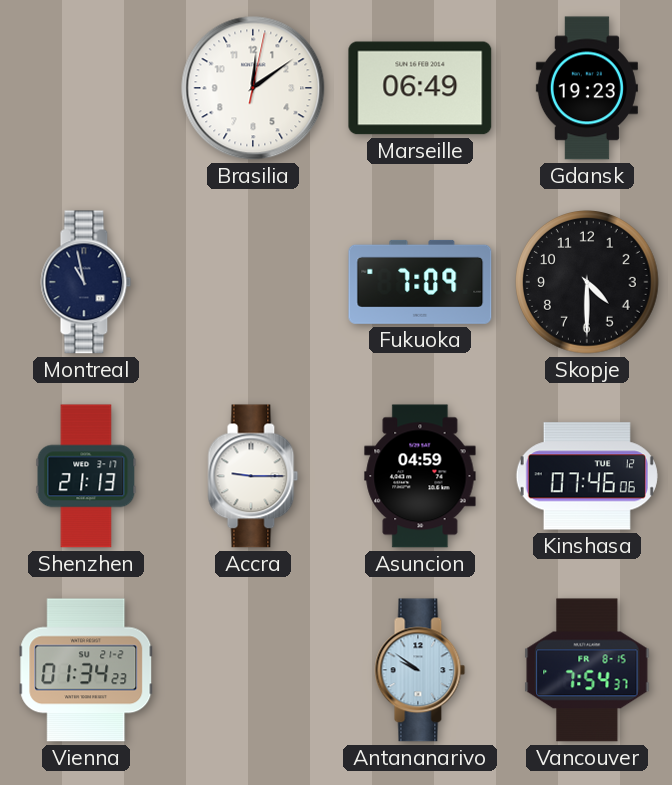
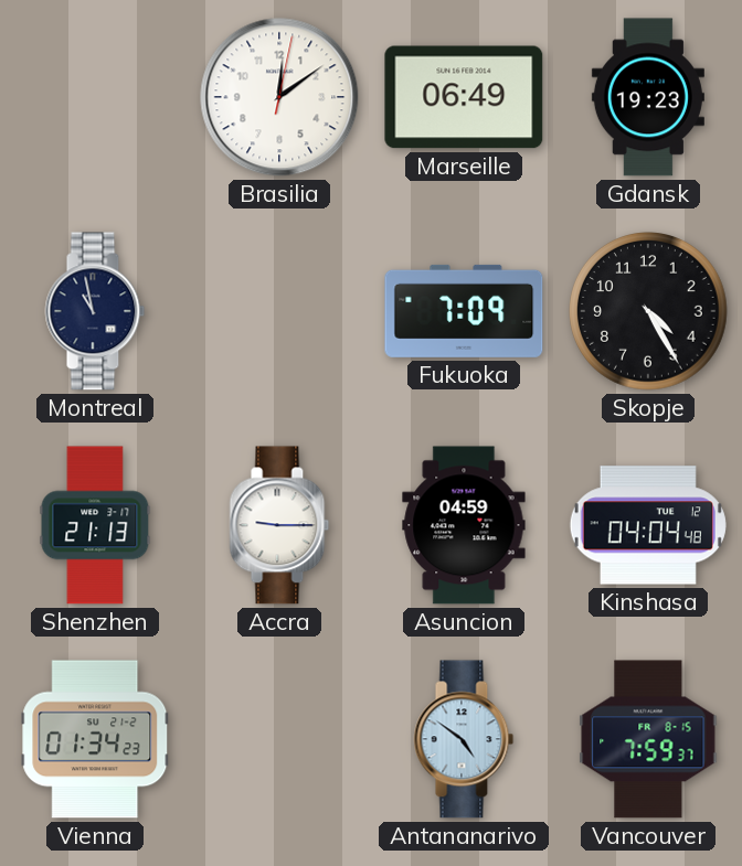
Skopje: 4:30 -> 4:25
Kinshasa: 07:46 -> 04:04
Antananarivo: 9:51 -> 4:51
Vancouver: 7:54 -> 7:59
